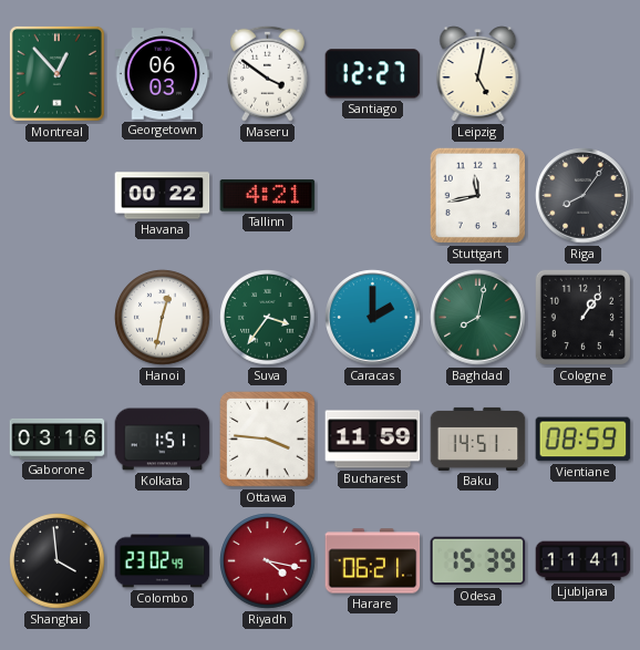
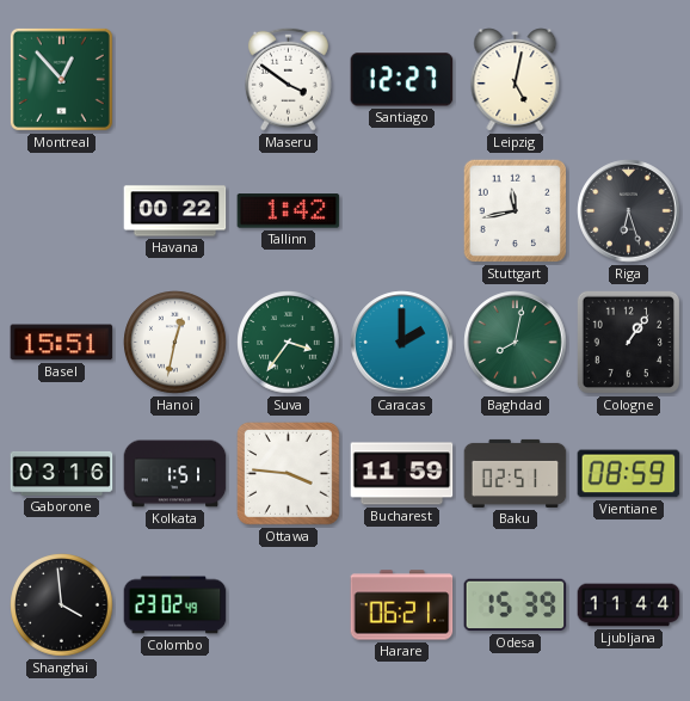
Georgetown: 06:03 -> none
Tallinn: 4:21 -> 1:42
Riga: 8:06 -> 6:27
Basel: none -> 15:51
Baku: 14:51 -> 02:51
Riyadh: 4:17 -> none
Ljubljana: 11:41 -> 11:44
